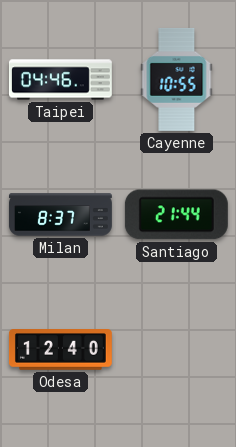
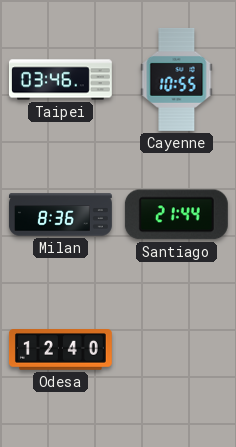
Taipei: 04:46 -> 03:46
Milan: 8:37 -> 8:36
